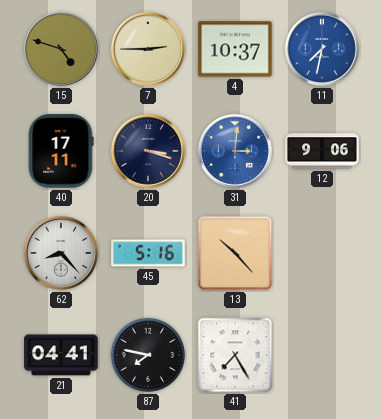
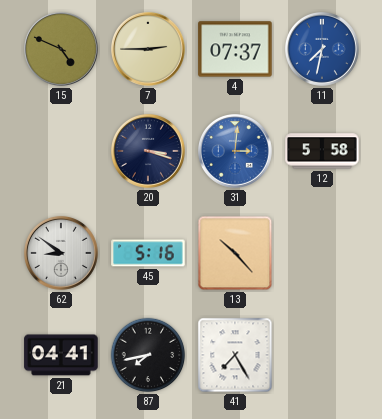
15: 4:48 -> 4:49
4: 10:37 -> 07:37
40: 17:11 -> none
12: 9:06 -> 5:58
62: 8:23 -> 8:51
87: 7:47 -> 7:43
